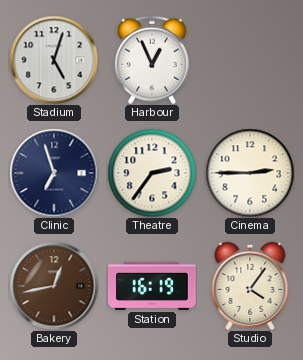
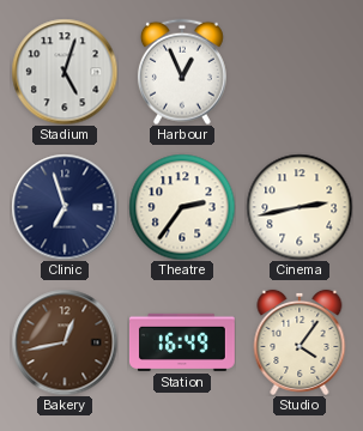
Cinema: 2:45 -> 2:43
Station: 16:19 -> 16:49
